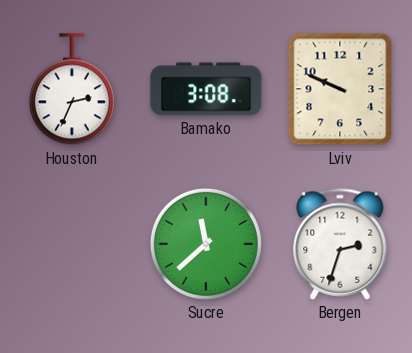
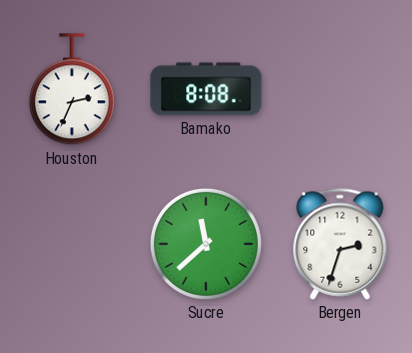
Bamako: 3:08 -> 8:08
Lviv: 9:49 -> none
